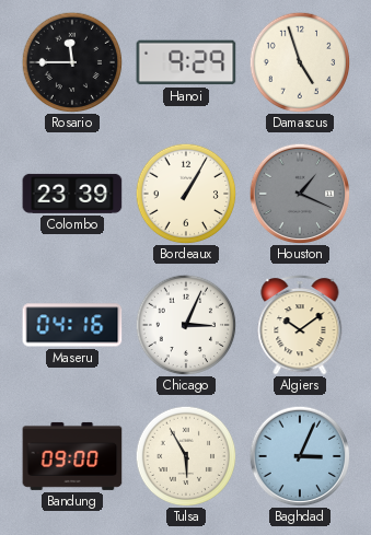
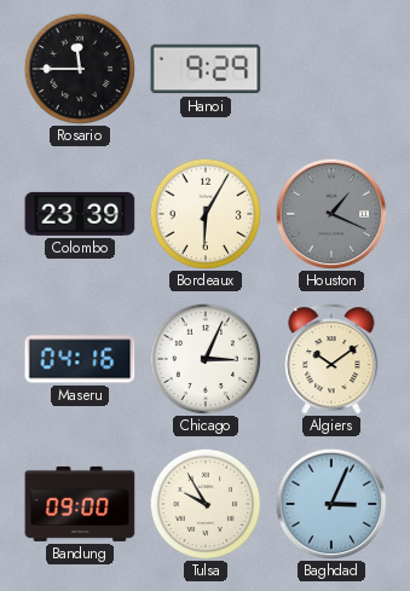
Damascus: 4:57 -> none
Bordeaux: 1:05 -> 6:05
Tulsa: 5:55 -> 9:55
